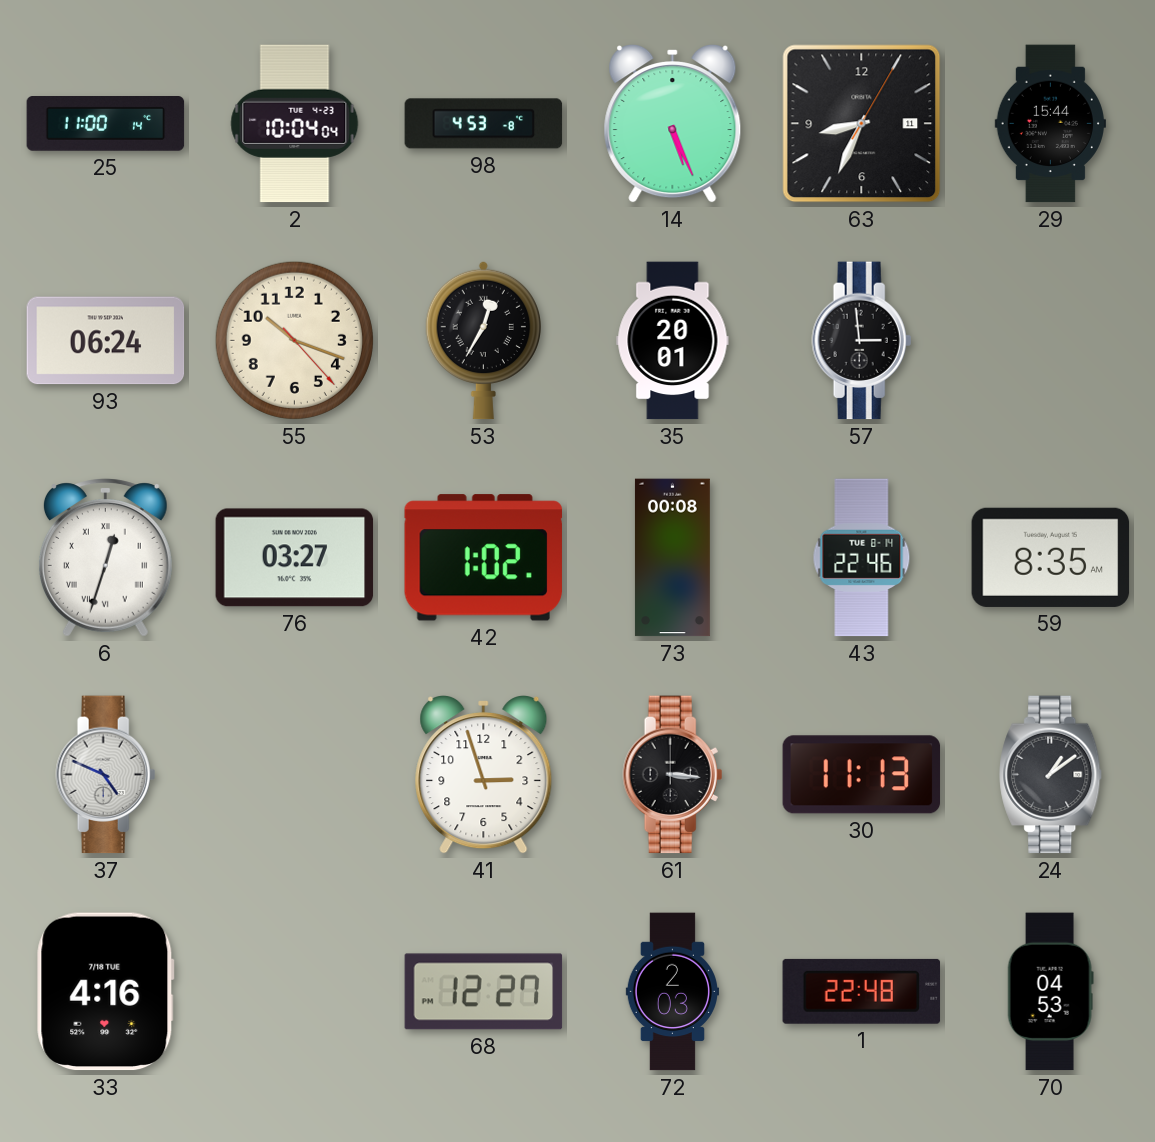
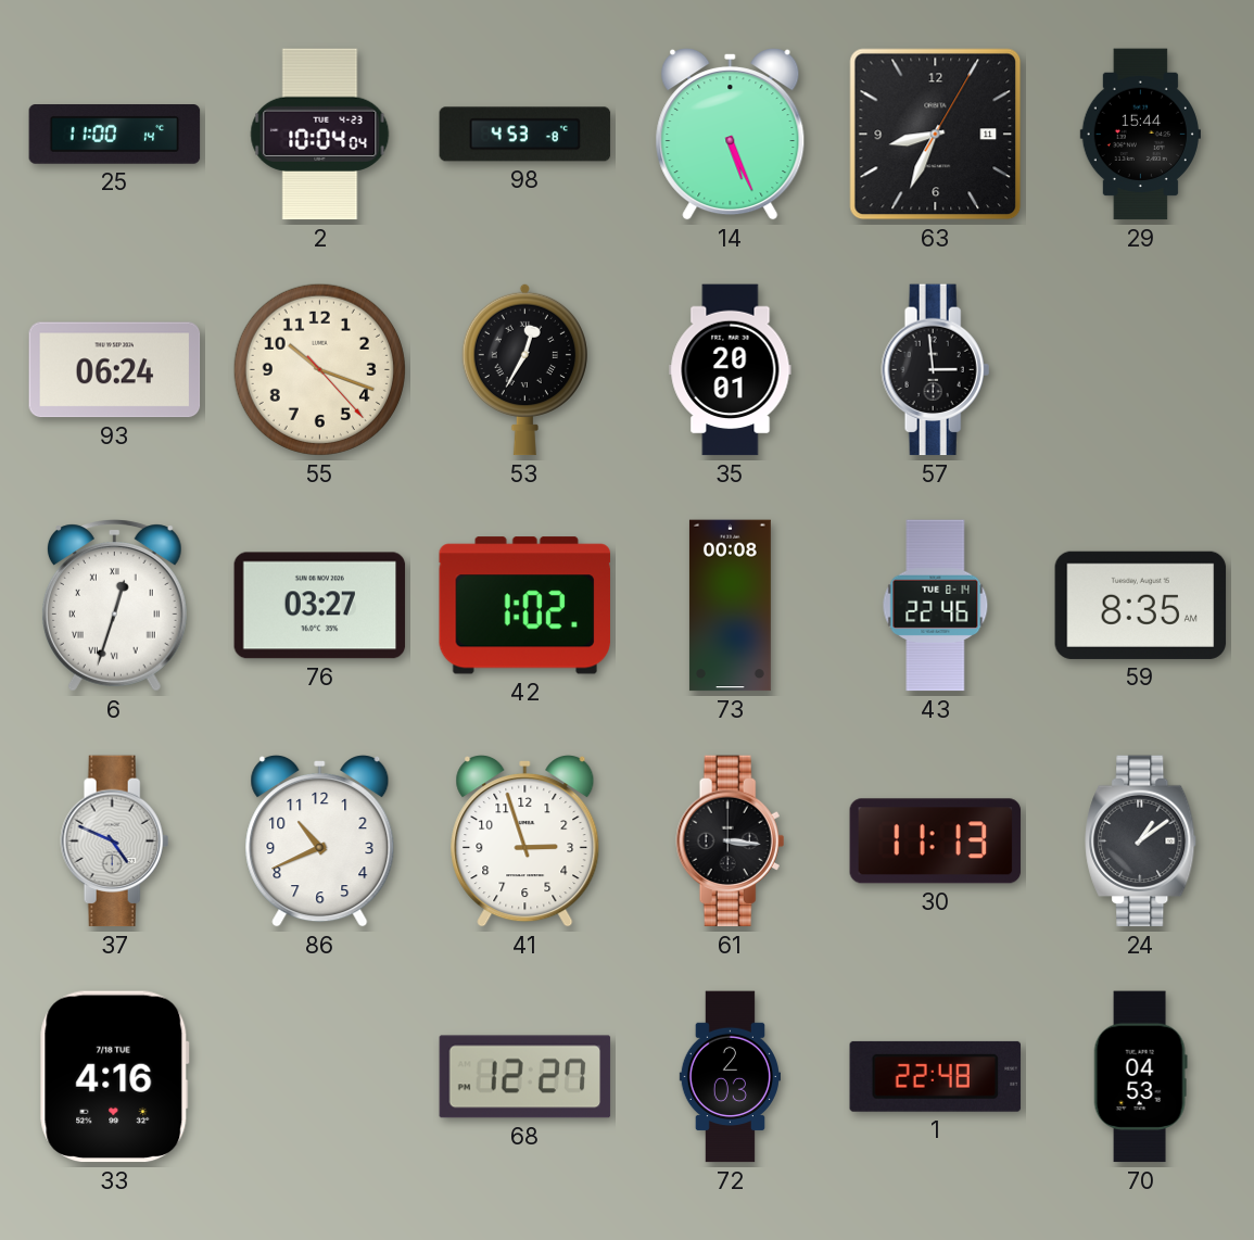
86: none -> 10:41
